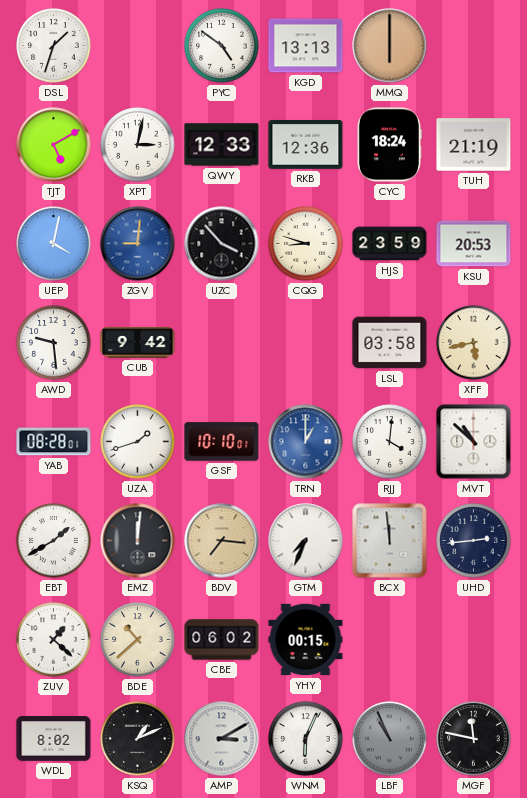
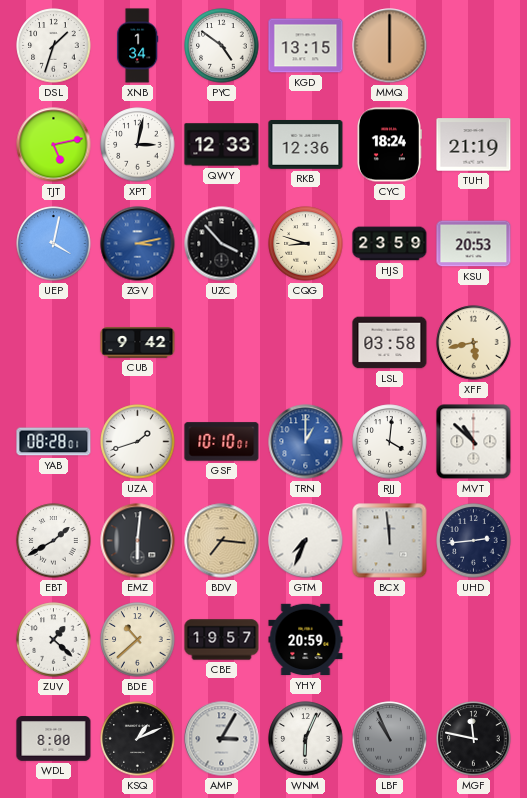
XNB: none -> 1:34
KGD: 13:13 -> 13:15
TJT: 5:10 -> 5:13
ZGV: 9:01 -> 3:13
AWD: 9:29 -> none
EMZ: 12:01 -> 6:01
CBE: 06:02 -> 19:57
YHY: 00:15 -> 20:59
WDL: 8:02 -> 8:00
AMP: 3:10 -> 3:05
